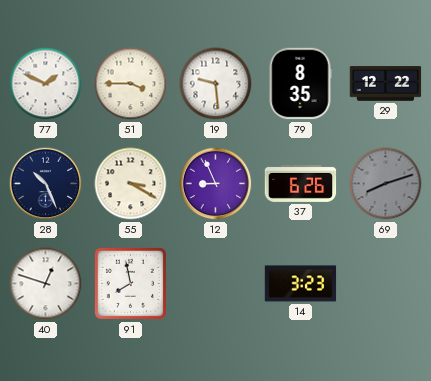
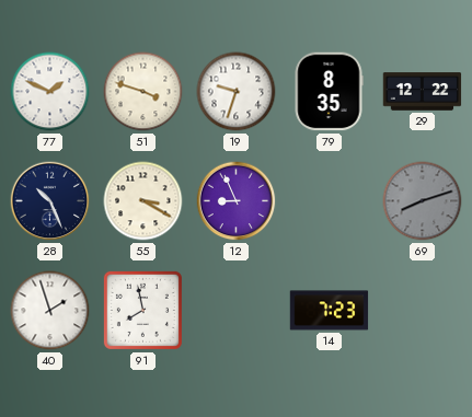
51: 3:45 -> 3:48
19: 9:29 -> 9:33
37: 6:26 -> none
40: 12:48 -> 1:57
14: 3:23 -> 7:23
